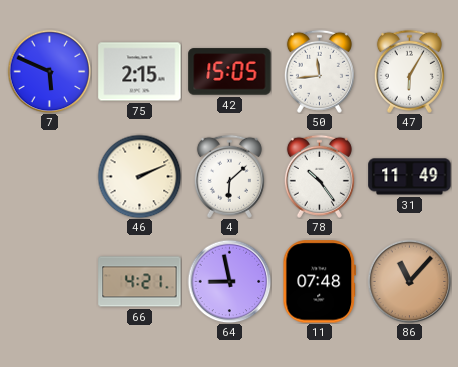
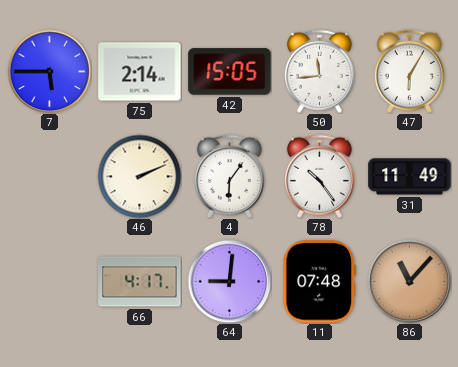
7: 5:49 -> 5:45
75: 2:15 -> 2:14
4: 6:08 -> 6:06
66: 4:21 -> 4:17
64: 8:58 -> 9:01
